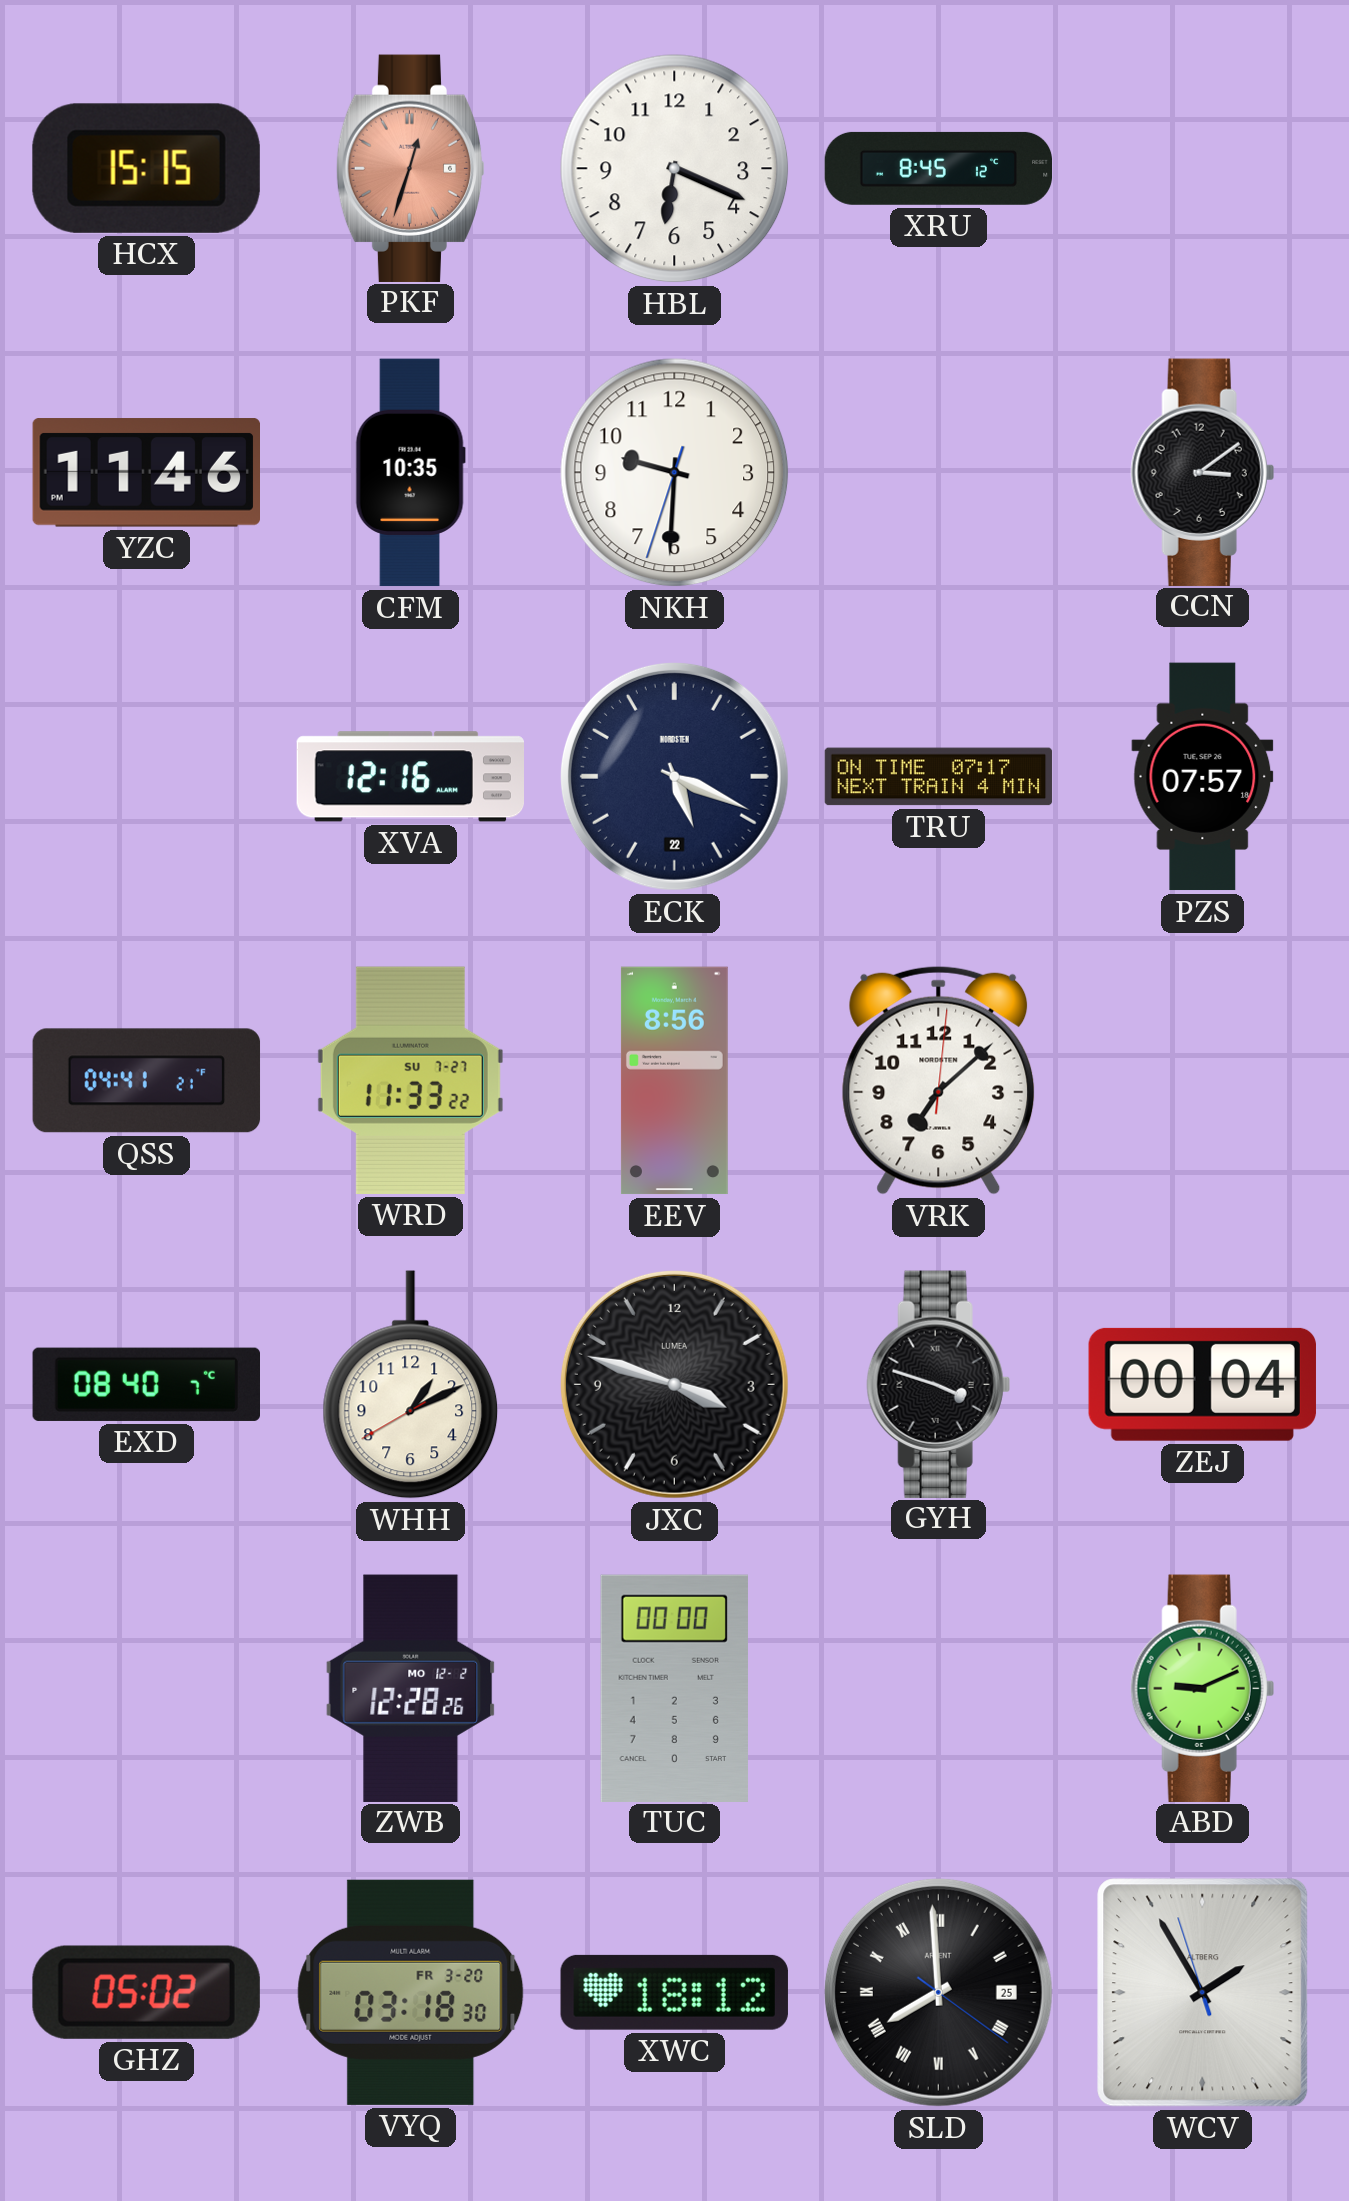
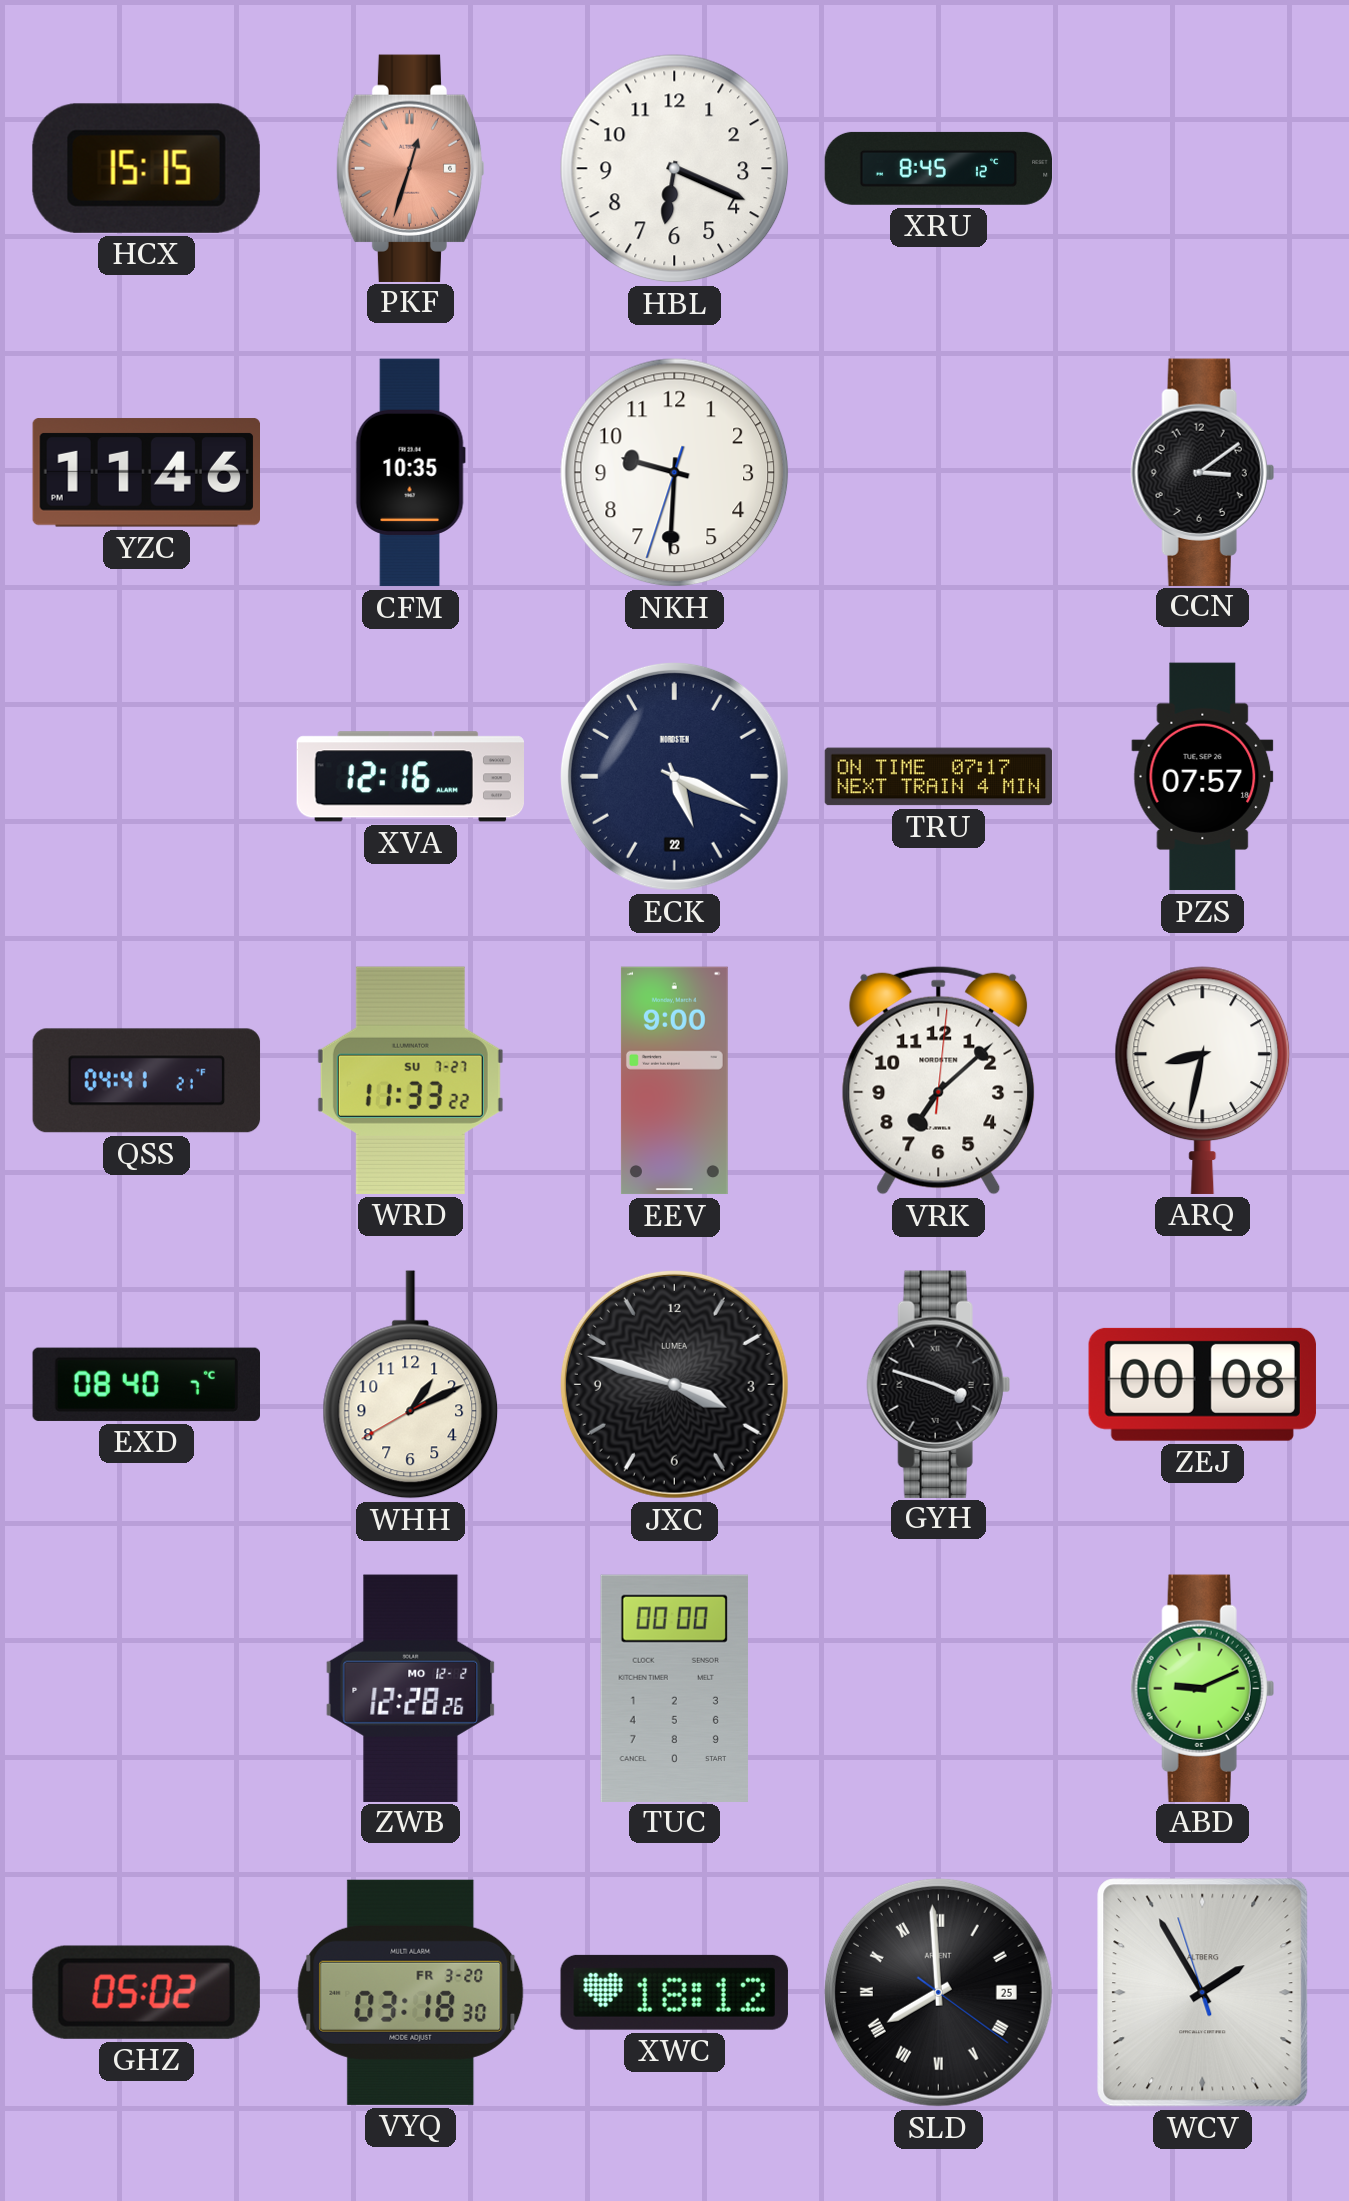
EEV: 8:56 -> 9:00
ARQ: none -> 8:32
ZEJ: 00:04 -> 00:08
